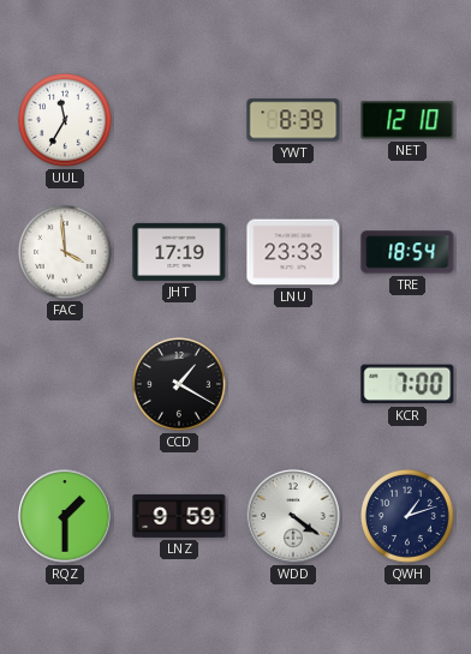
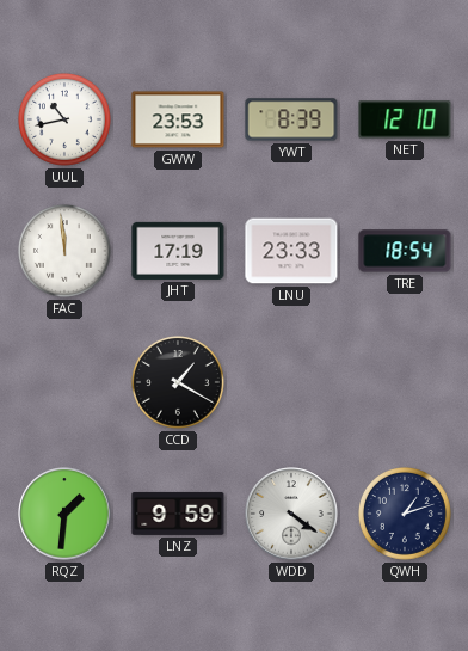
UUL: 11:35 -> 10:43
GWW: none -> 23:53
FAC: 3:59 -> 11:59
KCR: 7:00 -> none
RQZ: 1:30 -> 1:31
